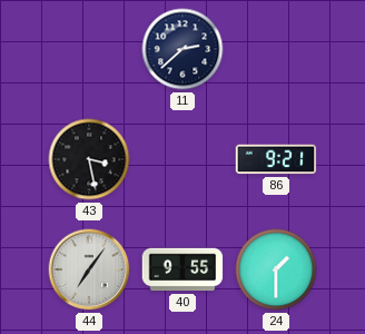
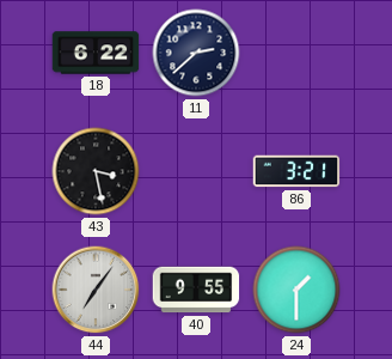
18: none -> 6:22
86: 9:21 -> 3:21
